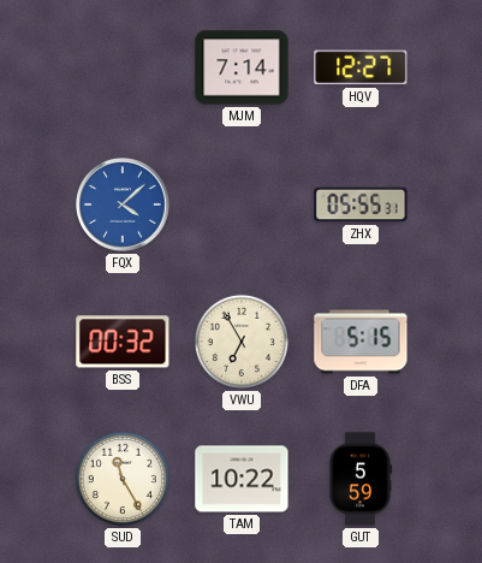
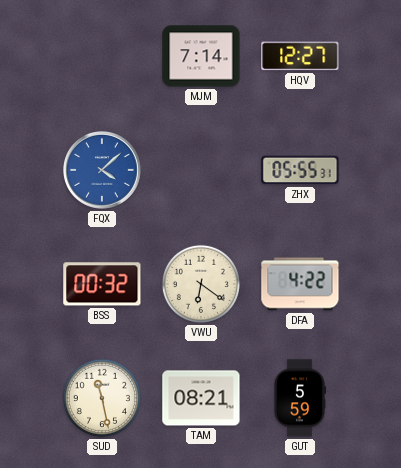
VWU: 6:55 -> 6:21
DFA: 5:15 -> 4:22
SUD: 11:25 -> 11:28
TAM: 10:22 -> 08:21
